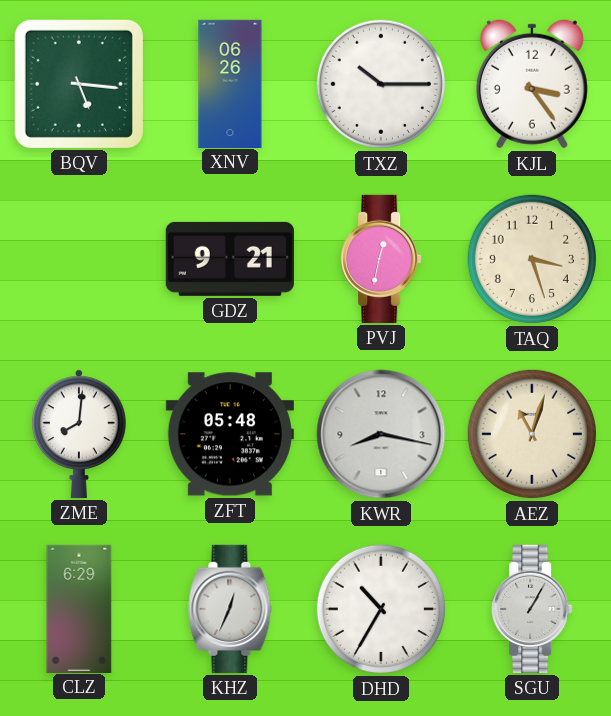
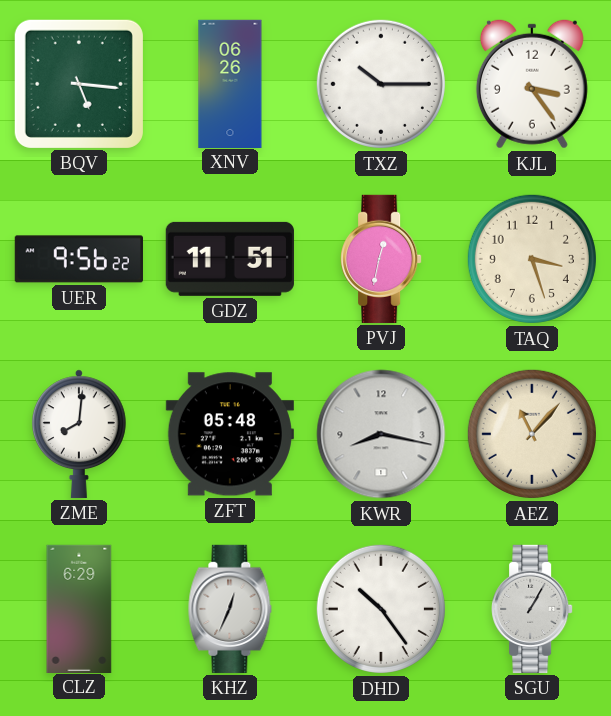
UER: none -> 9:56
GDZ: 9:21 -> 11:51
AEZ: 11:03 -> 11:07
DHD: 10:35 -> 10:24
